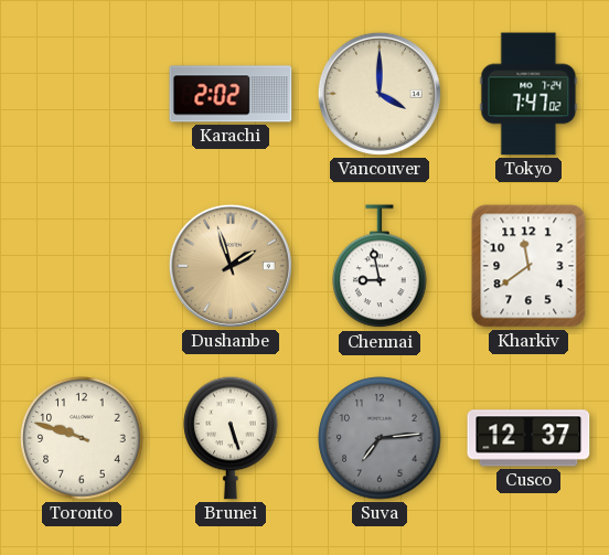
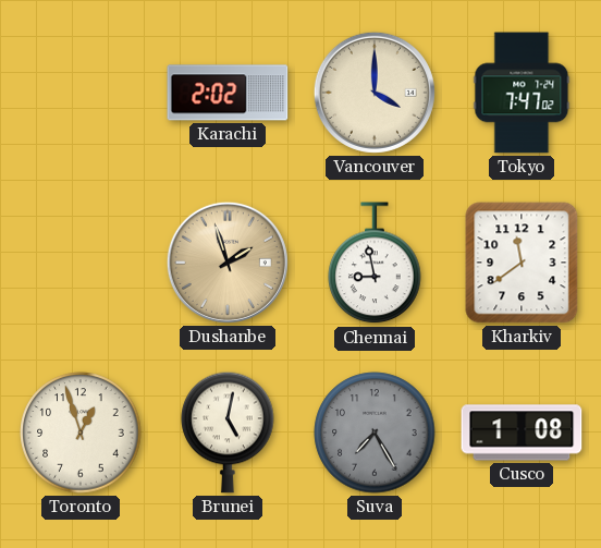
Toronto: 9:48 -> 12:57
Brunei: 5:27 -> 5:02
Suva: 7:14 -> 7:25
Cusco: 12:37 -> 1:08
